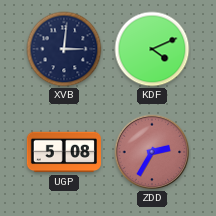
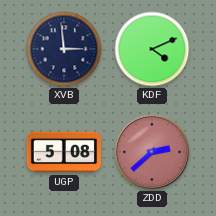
XVB: 3:01 -> 2:59
ZDD: 2:35 -> 2:38
